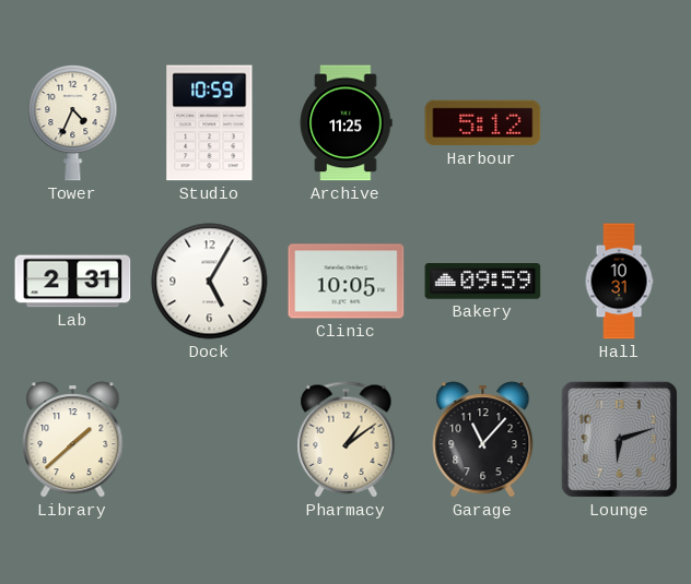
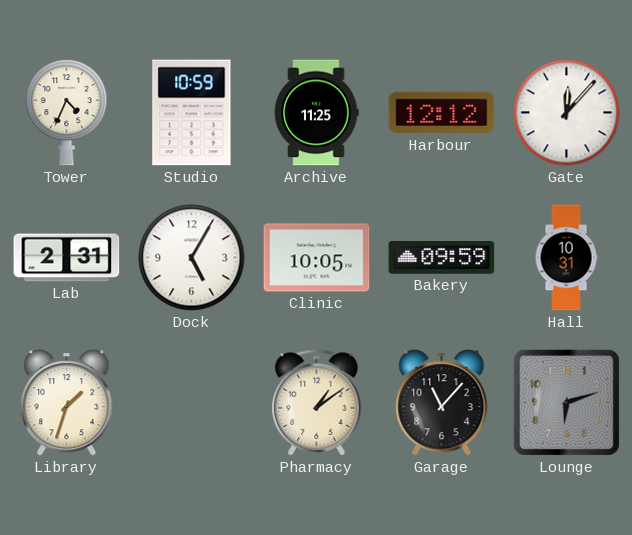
Harbour: 5:12 -> 12:12
Gate: none -> 12:07
Library: 1:38 -> 1:33
